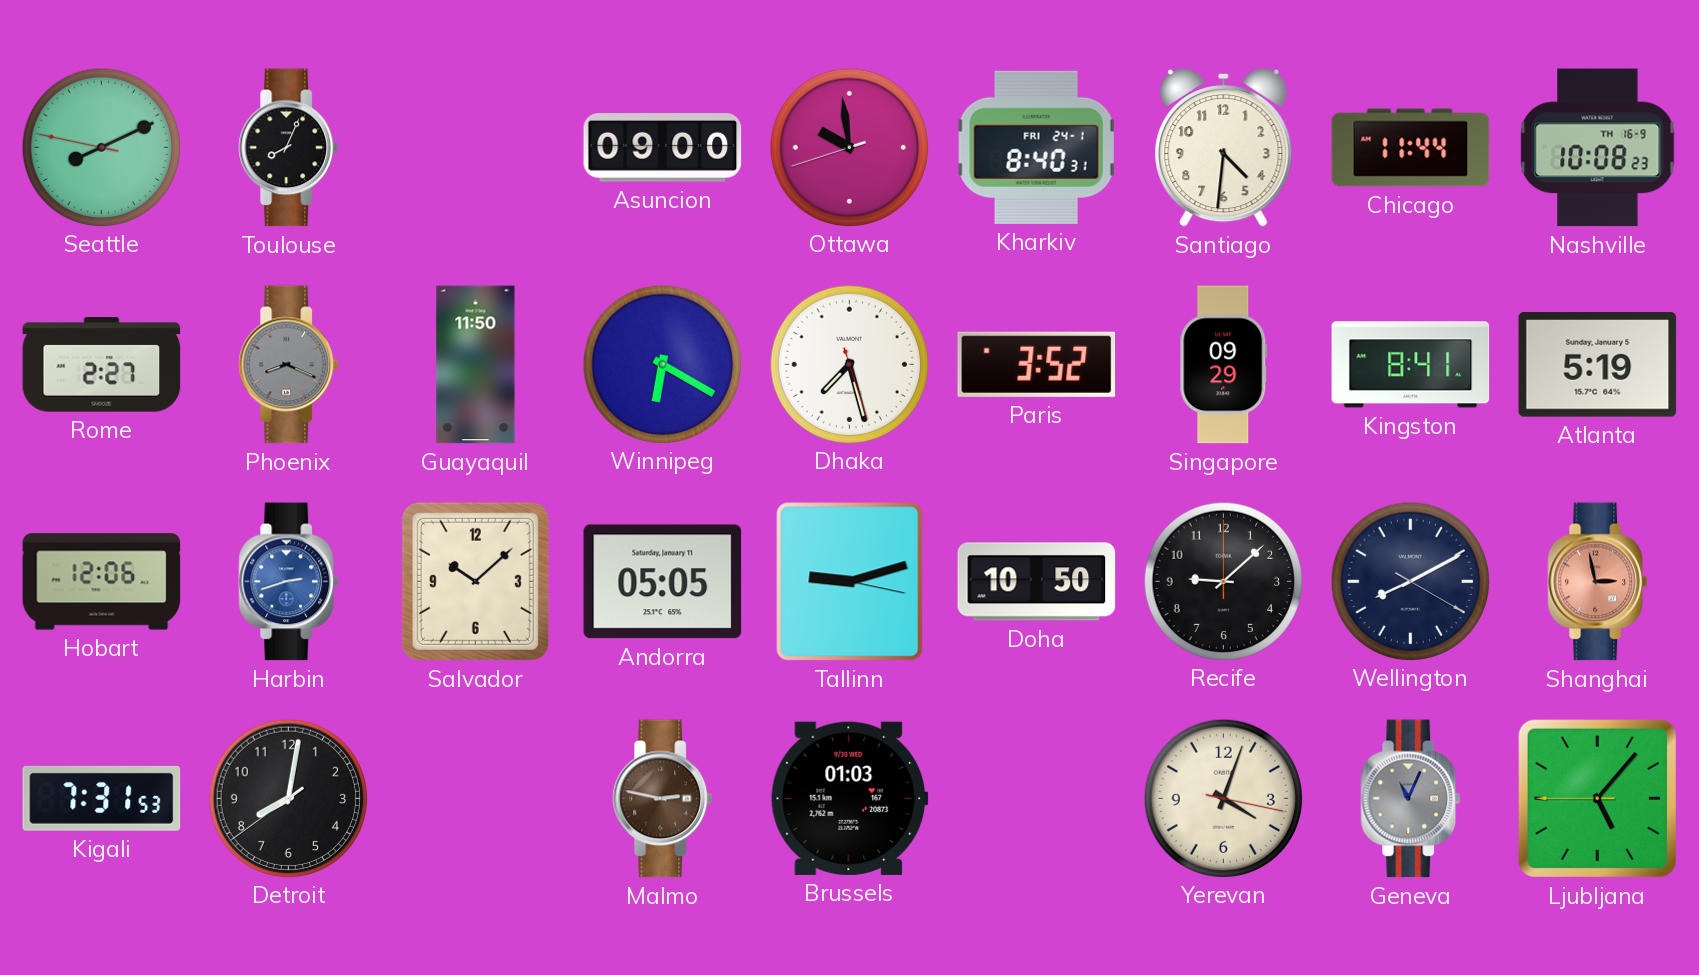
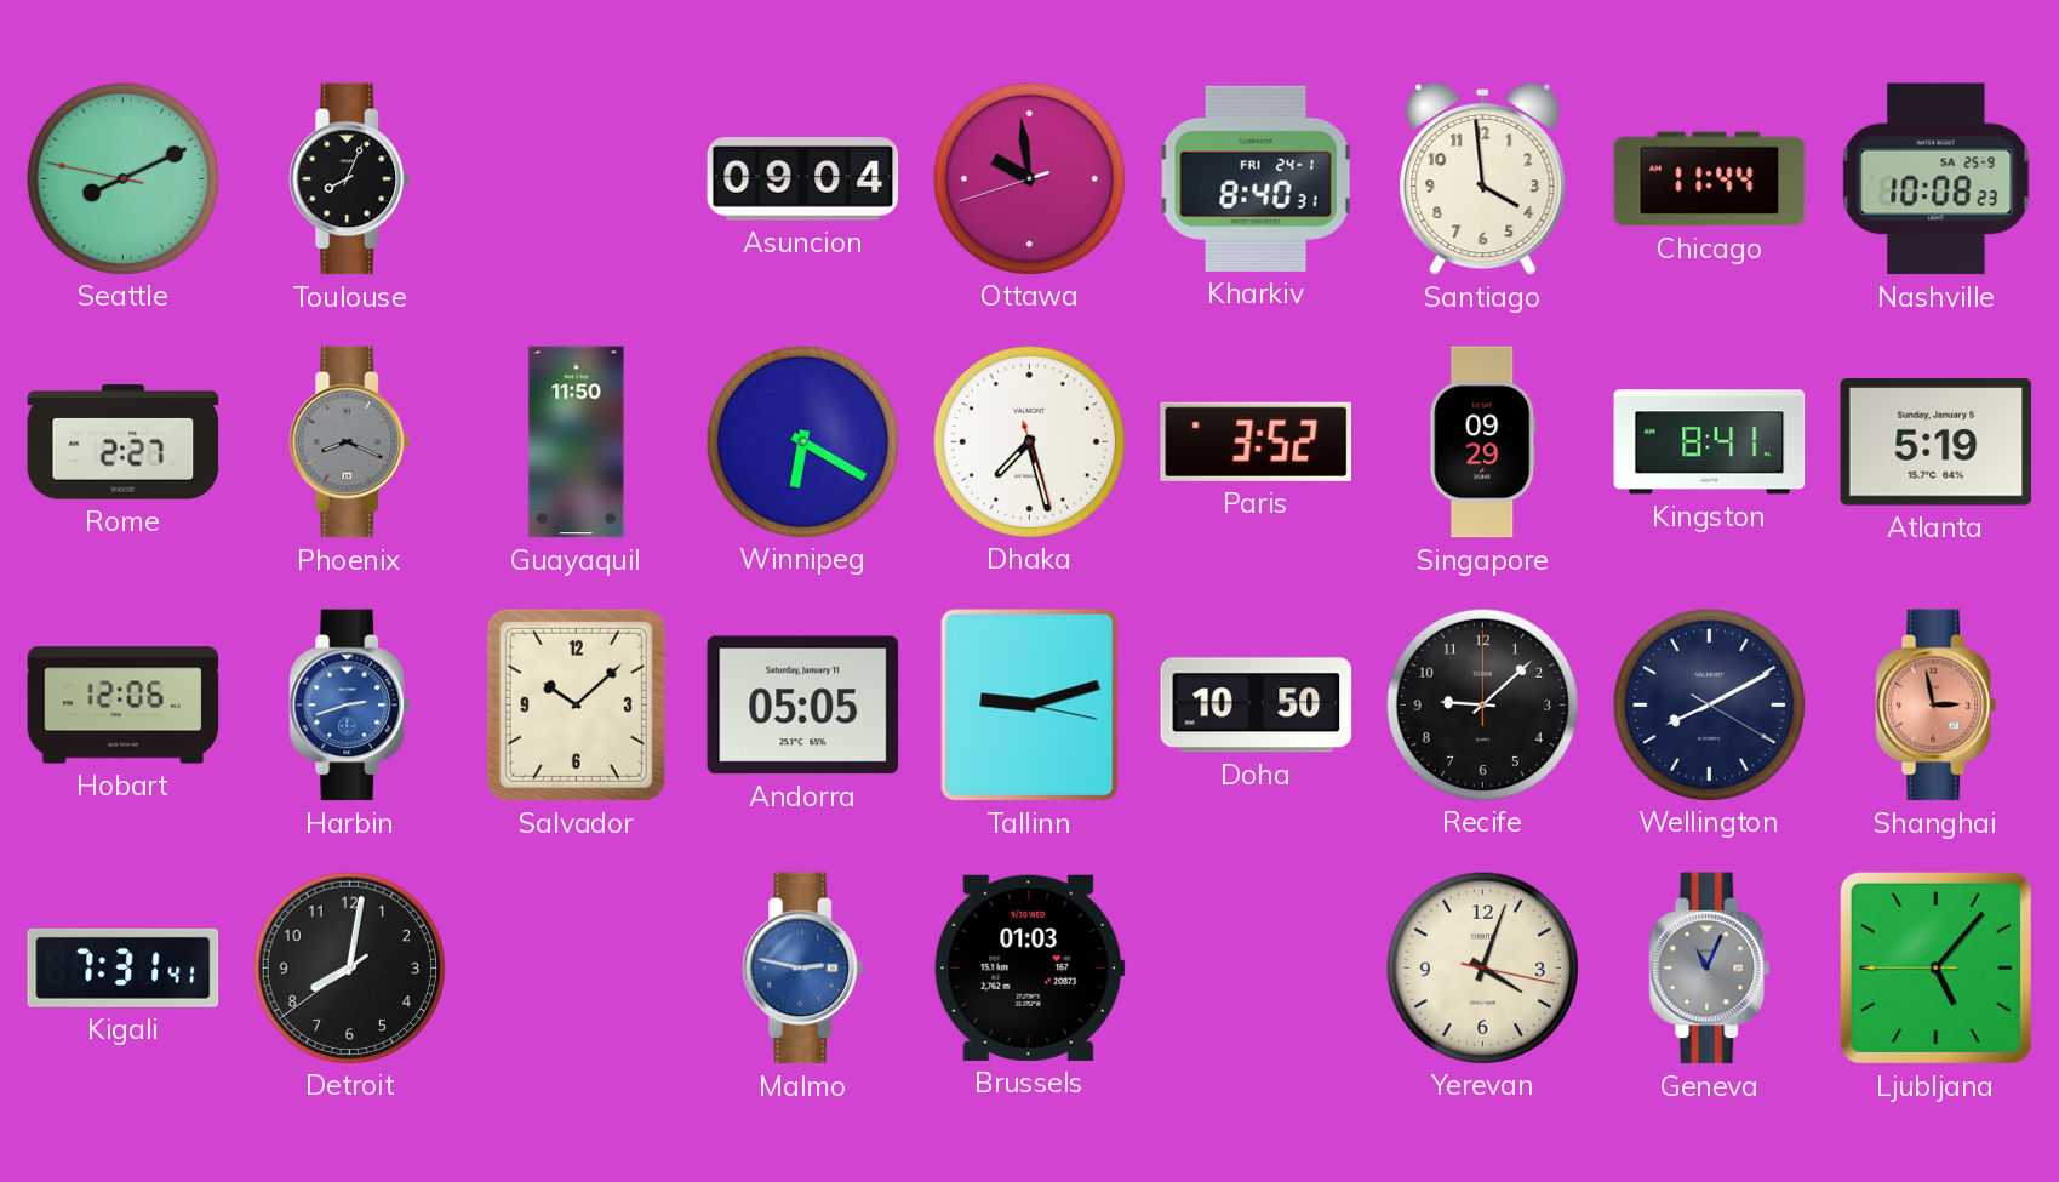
Asuncion: 09:00 -> 09:04
Santiago: 4:31 -> 3:59
Nashville date: TH 16-9 -> SA 25-9
Kigali: 7:31:53 -> 7:31:41
Malmo dial: brown -> blue
